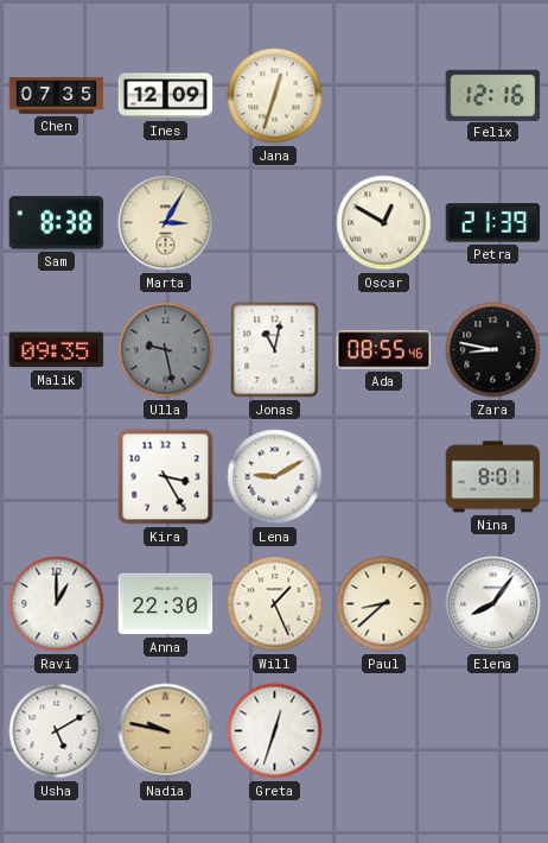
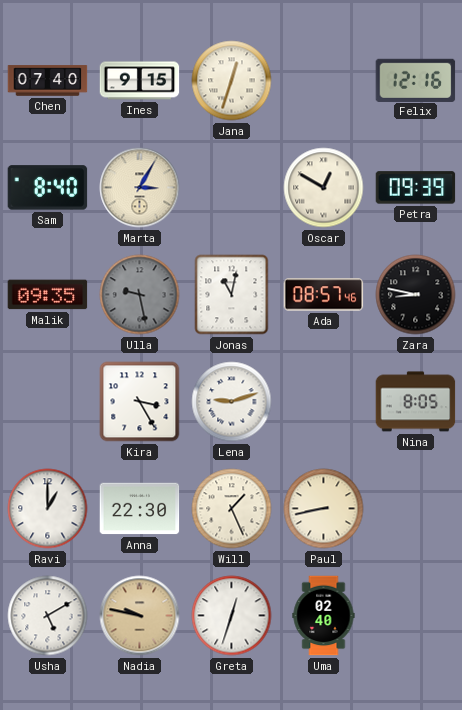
Chen: 07:35 -> 07:40
Ines: 12:09 -> 9:15
Sam: 8:38 -> 8:40
Petra: 21:39 -> 09:39
Ada: 08:55 -> 08:57
Lena: 9:10 -> 9:12
Nina: 8:01 -> 8:05
Paul: 8:38 -> 8:43
Elena: 8:06 -> none
Uma: none -> 02:40
